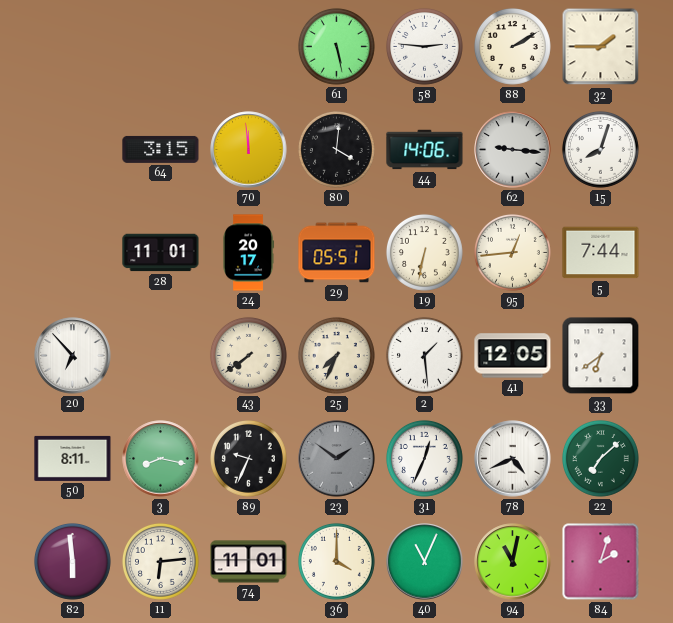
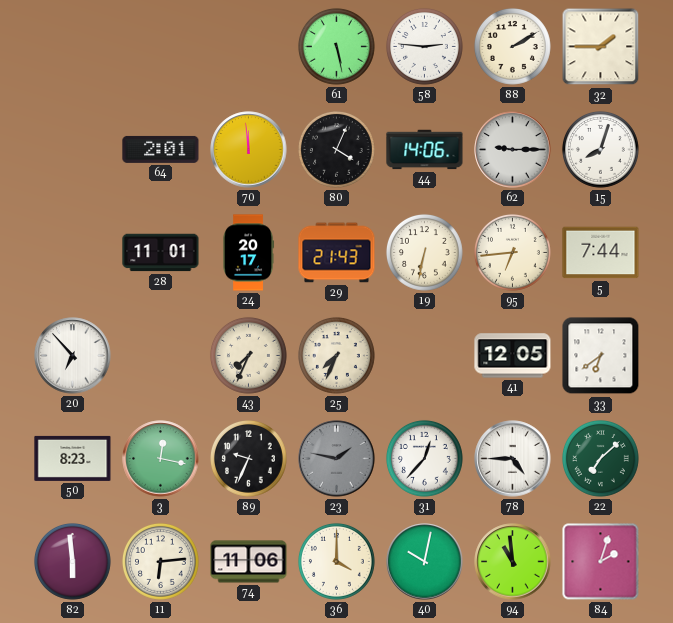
64: 3:15 -> 2:01
80: 4:01 -> 4:04
62: 9:16 -> 9:15
29: 05:51 -> 21:43
95: 12:44 -> 6:44
43: 7:39 -> 7:34
2: 1:29 -> none
50: 8:11 -> 8:23
3: 8:17 -> 12:17
23: 1:51 -> 1:47
31: 12:34 -> 12:37
78: 4:41 -> 4:45
74: 11:01 -> 11:06
40: 11:04 -> 10:02
94: 11:02 -> 10:59
